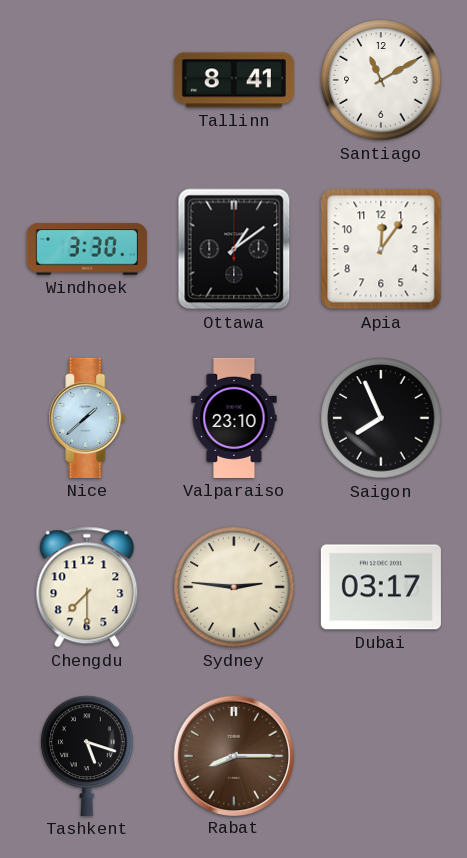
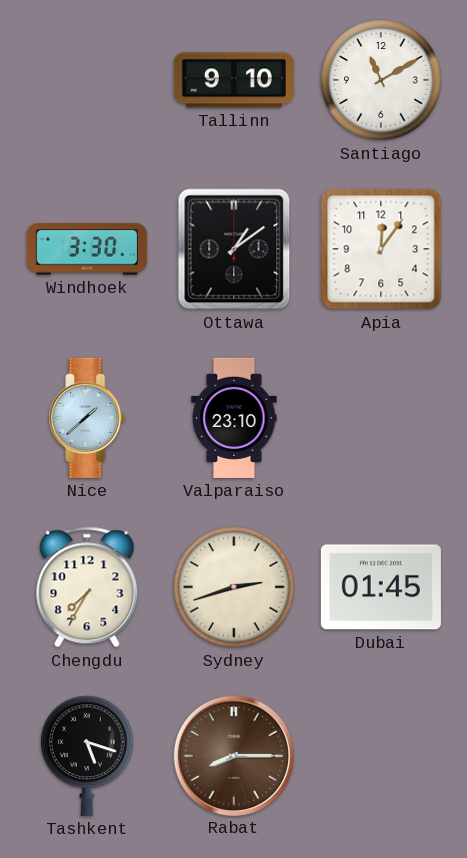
Tallinn: 8:41 -> 9:10
Saigon: 7:56 -> none
Chengdu: 7:30 -> 7:35
Sydney: 2:46 -> 2:42
Dubai: 03:17 -> 01:45
